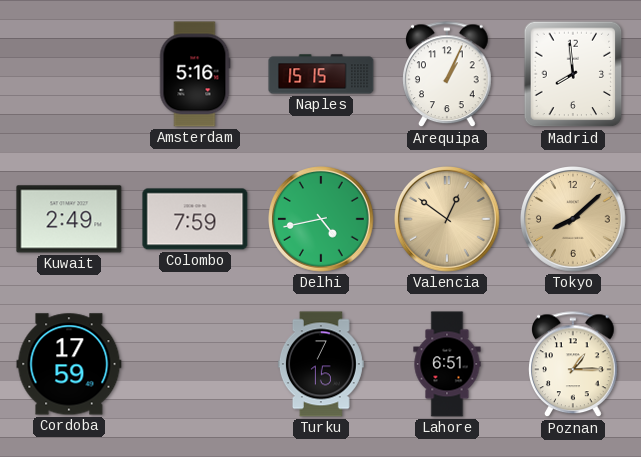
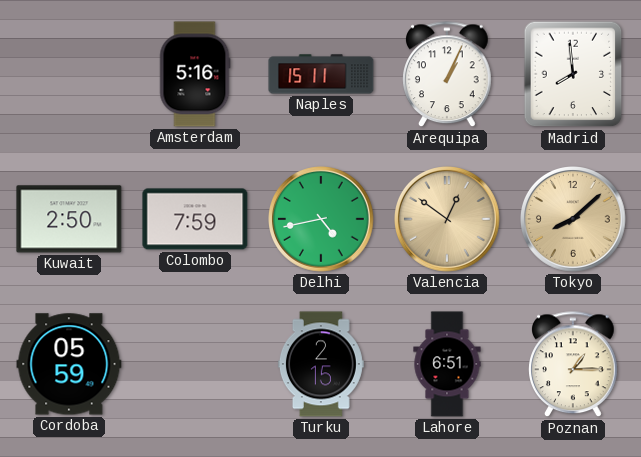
Naples: 15:15 -> 15:11
Kuwait: 2:49 -> 2:50
Cordoba: 17:59 -> 05:59
Turku: 7:15 -> 2:15
